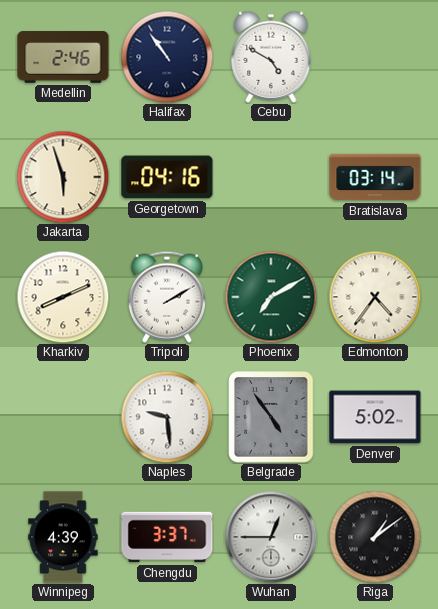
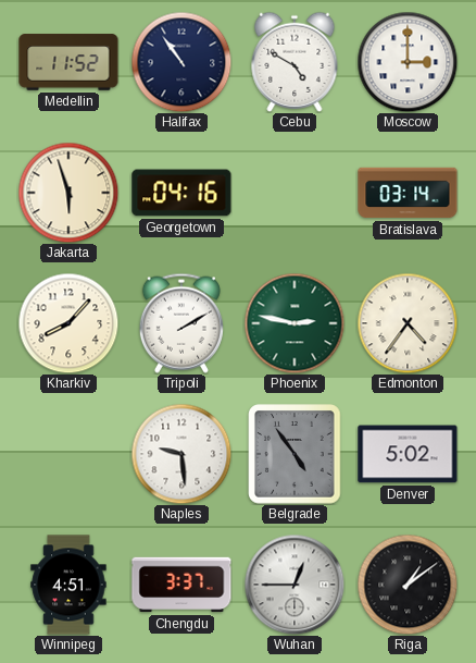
Medellin: 2:46 -> 11:52
Moscow: none -> 3:00
Kharkiv: 8:11 -> 8:07
Phoenix: 7:10 -> 2:47
Winnipeg: 4:39 -> 4:51
